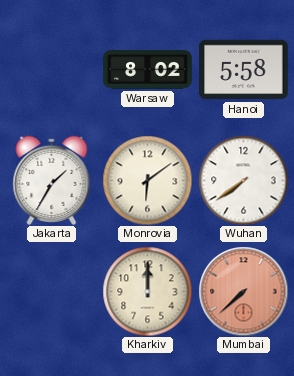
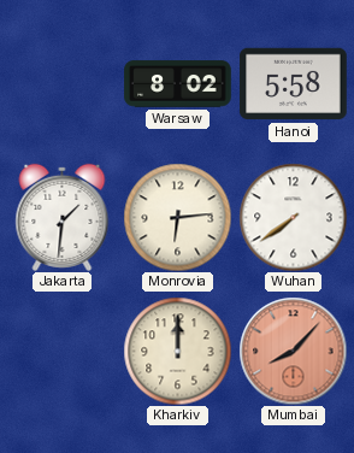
Jakarta: 1:35 -> 1:31
Monrovia: 6:09 -> 6:14
Mumbai: 7:38 -> 8:07
